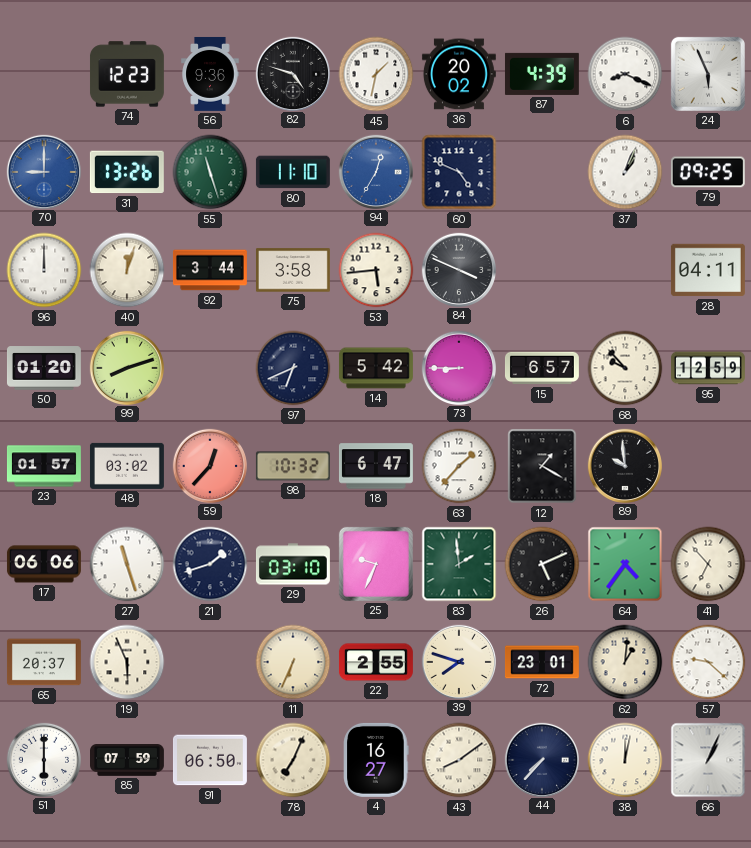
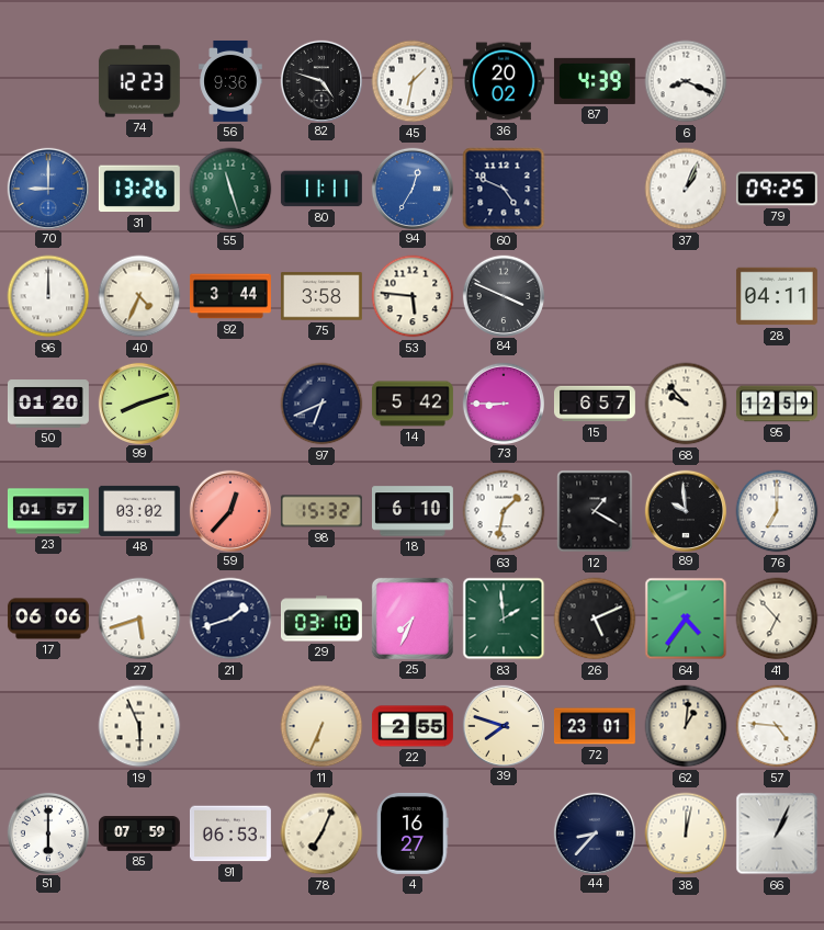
24: 5:56 -> none
80: 11:10 -> 11:11
40: 12:03 -> 4:34
53: 5:44 -> 5:46
98: 10:32 -> 15:32
18: 6:47 -> 6:10
63: 1:37 -> 1:32
76: none -> 7:00
27: 11:27 -> 5:42
25: 9:34 -> 7:34
65: 20:37 -> none
57: 9:22 -> 4:46
91: 06:50 -> 06:53
43: 8:09 -> none
44: 7:37 -> 8:37
